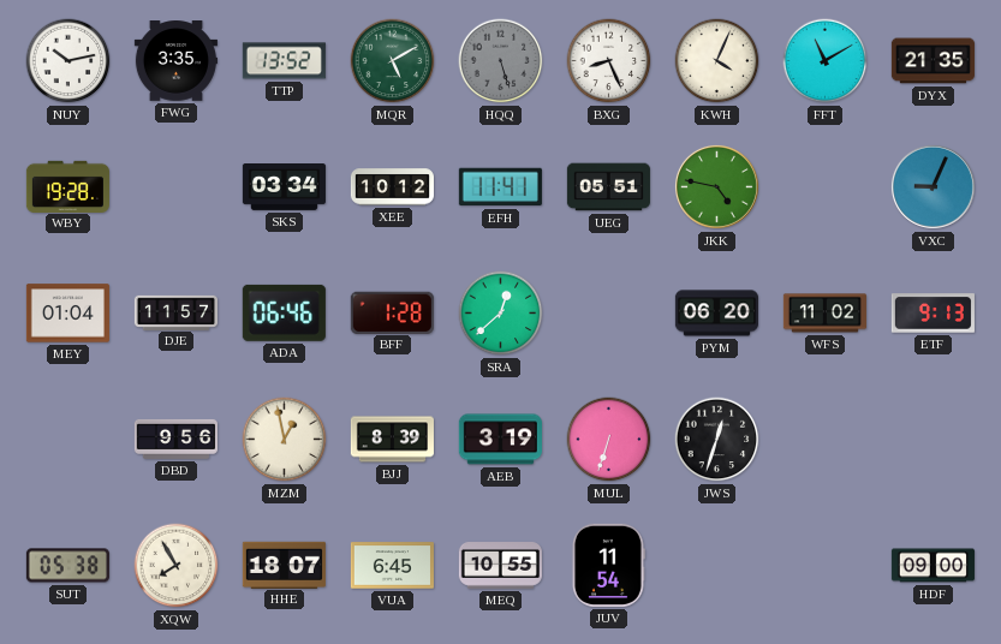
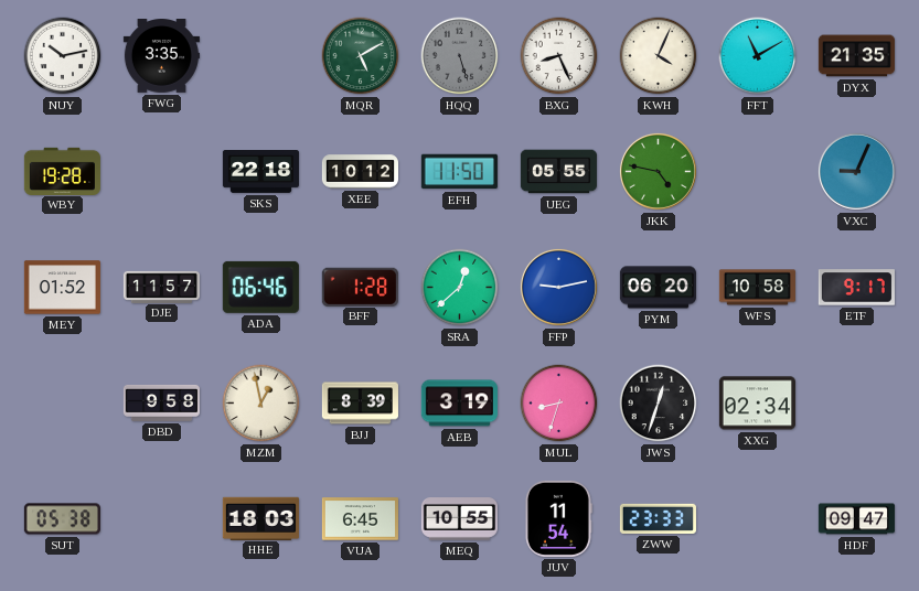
TTP: 13:52 -> none
SKS: 03:34 -> 22:18
EFH: 11:41 -> 11:50
UEG: 05:51 -> 05:55
MEY: 01:04 -> 01:52
FFP: none -> 9:13
WFS: 11:02 -> 10:58
ETF: 9:13 -> 9:17
DBD: 9:56 -> 9:58
MUL: 6:33 -> 8:33
XXG: none -> 02:34
XQW: 7:55 -> none
HHE: 18:07 -> 18:03
ZWW: none -> 23:33
HDF: 09:00 -> 09:47
